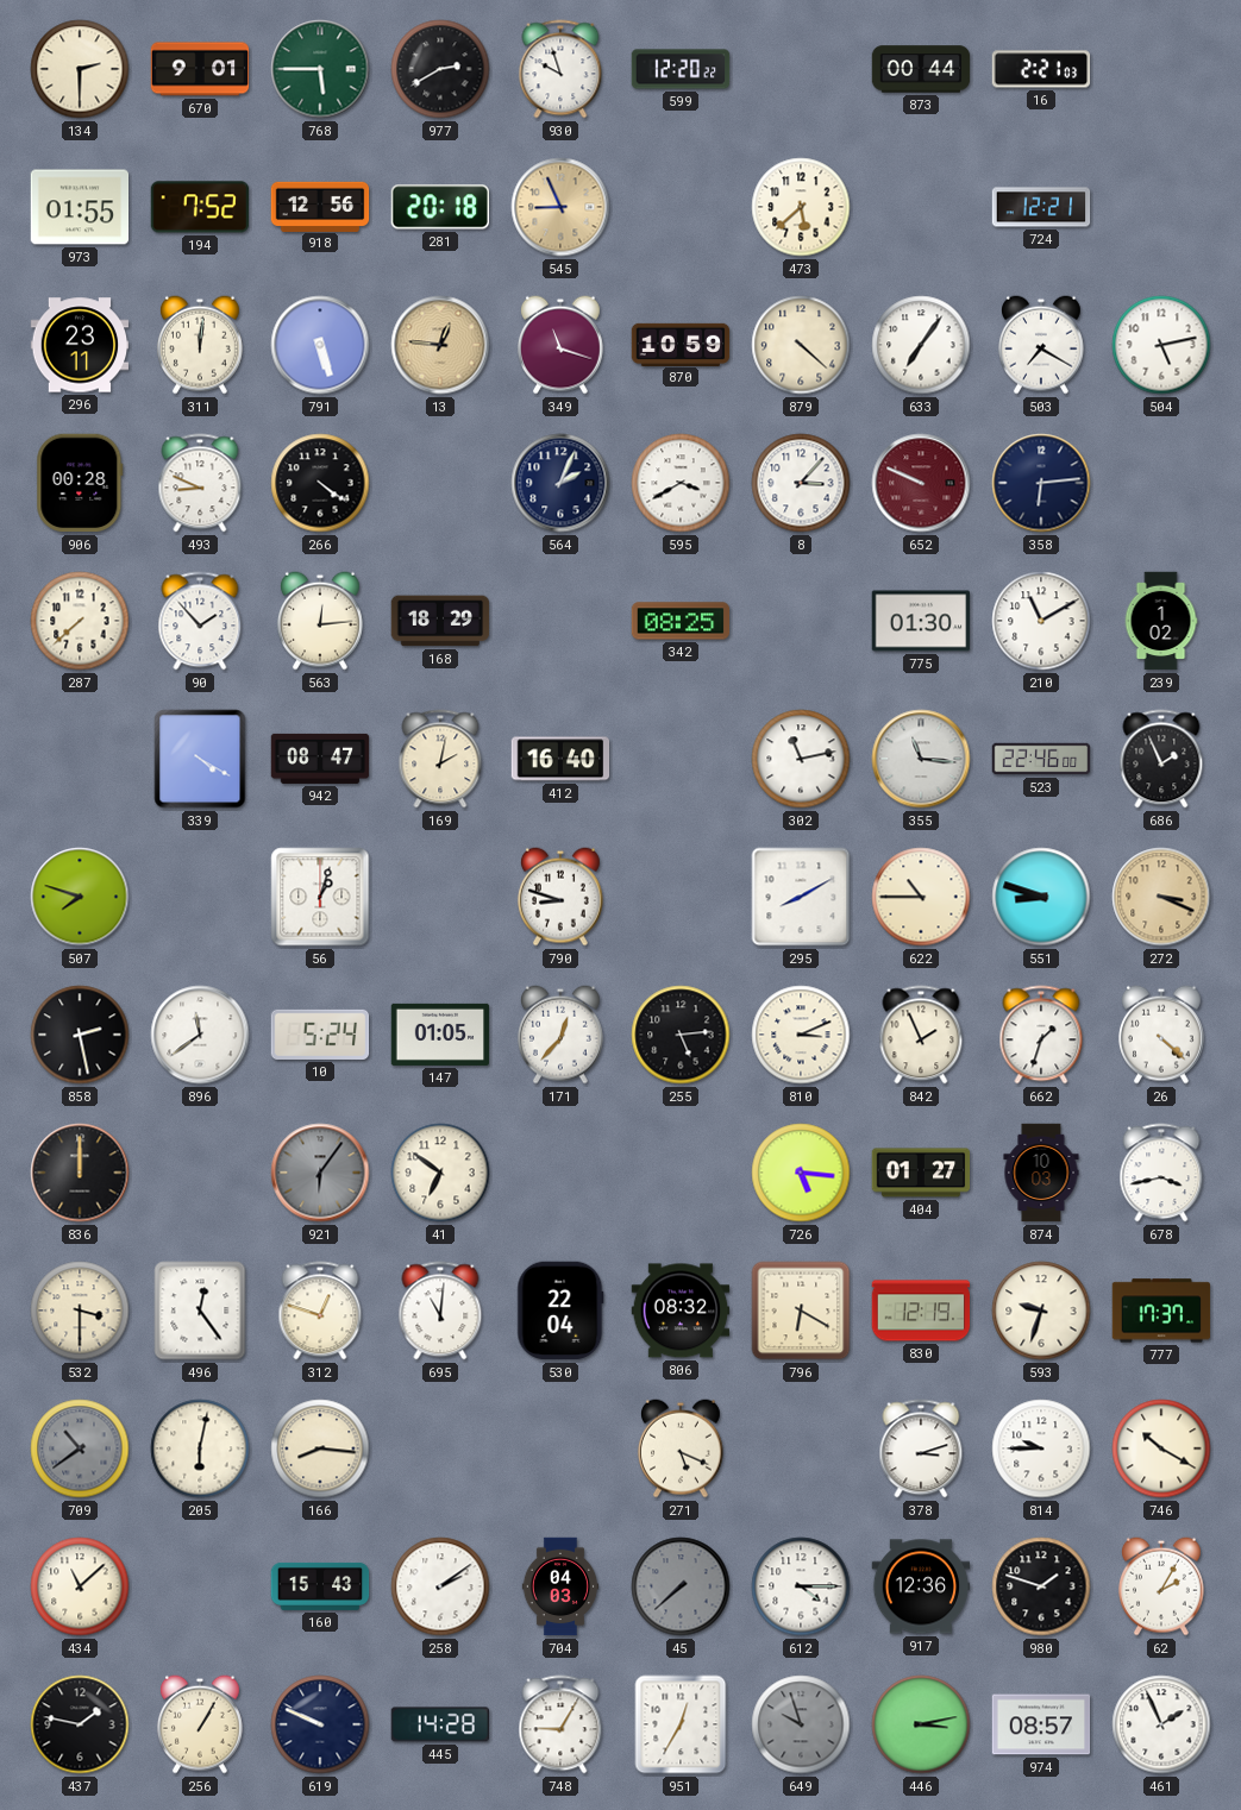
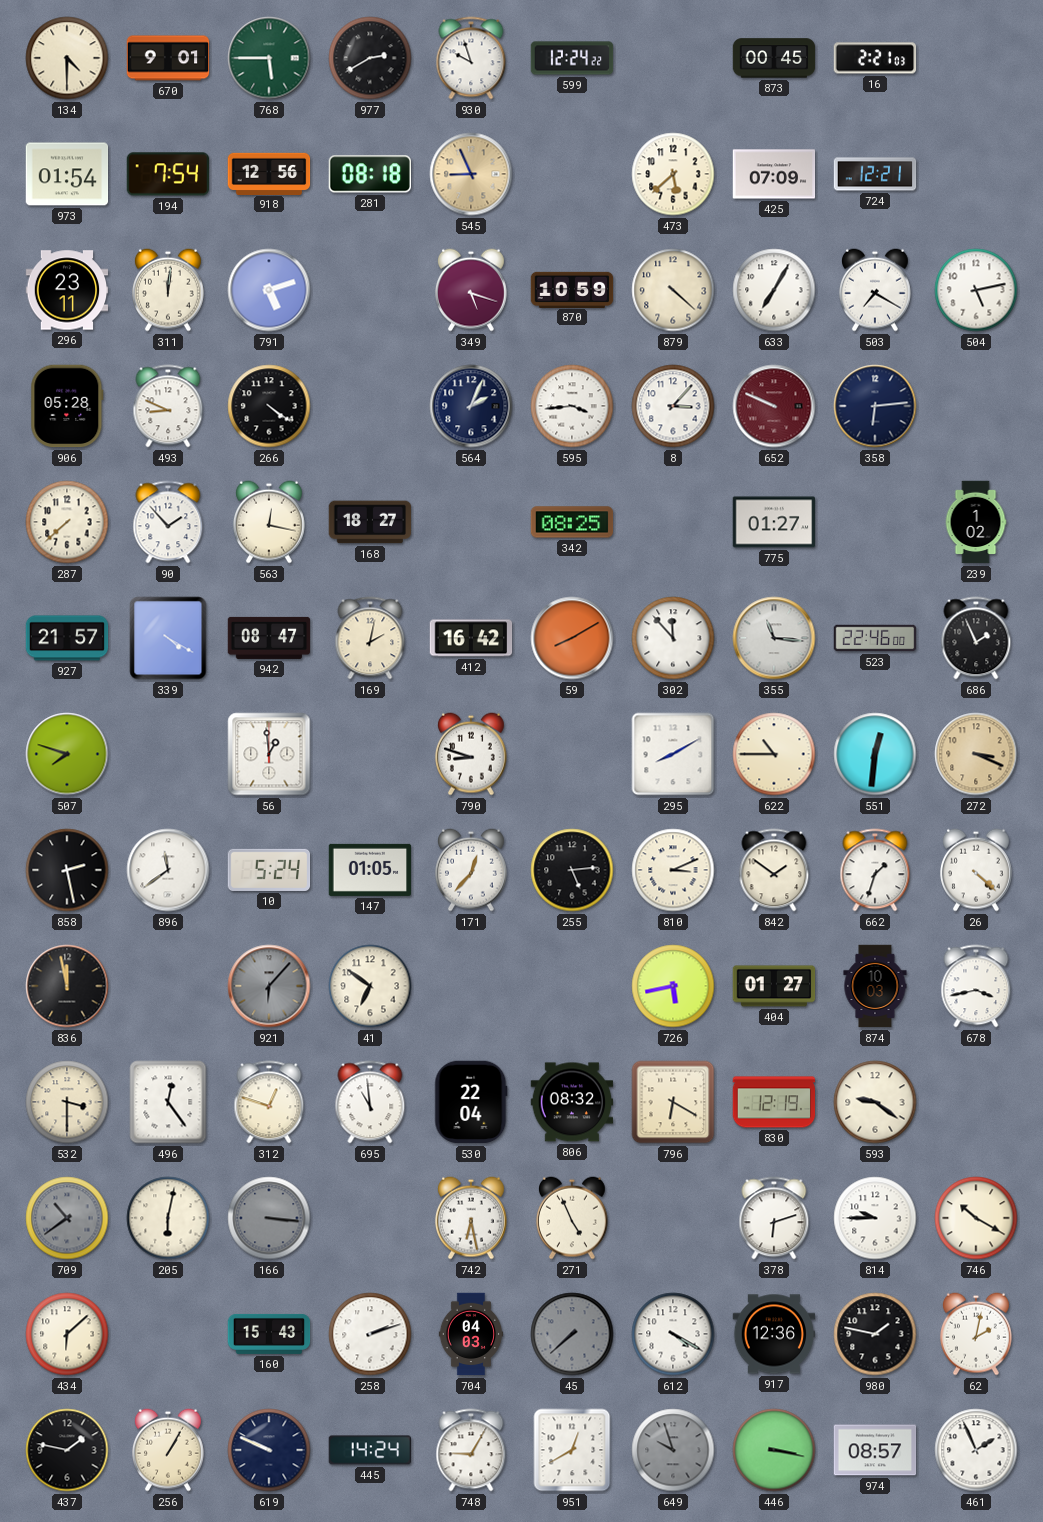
134: 2:30 -> 4:30
599: 12:20 -> 12:24
873: 00:44 -> 00:45
973: 01:55 -> 01:54
194: 7:52 -> 7:54
281: 20:18 -> 08:18
425: none -> 07:09
791: 5:27 -> 5:12
13: 12:46 -> none
349: 11:18 -> 5:18
633: 7:06 -> 7:05
906: 00:28 -> 05:28
595: 3:40 -> 3:44
563: 12:14 -> 12:17
168: 18:29 -> 18:27
775: 01:30 -> 01:27
210: 11:10 -> none
927: none -> 21:57
412: 16:40 -> 16:42
59: none -> 8:10
302: 11:13 -> 11:53
56: 1:03 -> 12:59
551: 8:48 -> 12:31
842: 1:56 -> 1:51
836: 12:00 -> 11:58
921: 6:06 -> 6:07
726: 5:16 -> 5:43
695: 11:01 -> 10:59
593: 9:33 -> 9:21
777: 17:37 -> none
166: 8:16 -> 3:16
166 dial: cream -> grey
742: none -> 6:28
271: 5:19 -> 4:56
378: 3:12 -> 6:12
434: 11:08 -> 6:08
258: 2:09 -> 2:12
612: 4:15 -> 4:20
980: 1:48 -> 1:47
62: 2:05 -> 2:02
445: 14:28 -> 14:24
951: 12:35 -> 12:40
446: 3:13 -> 3:17
